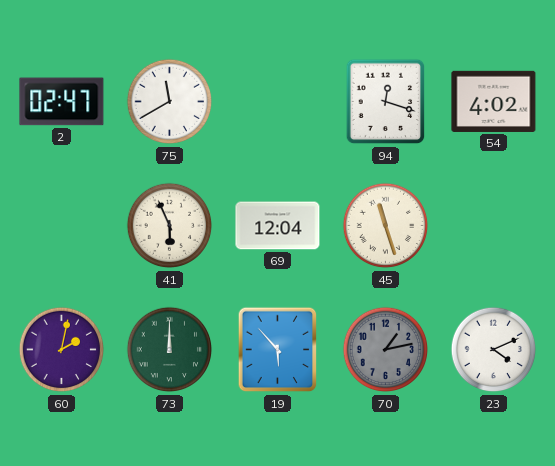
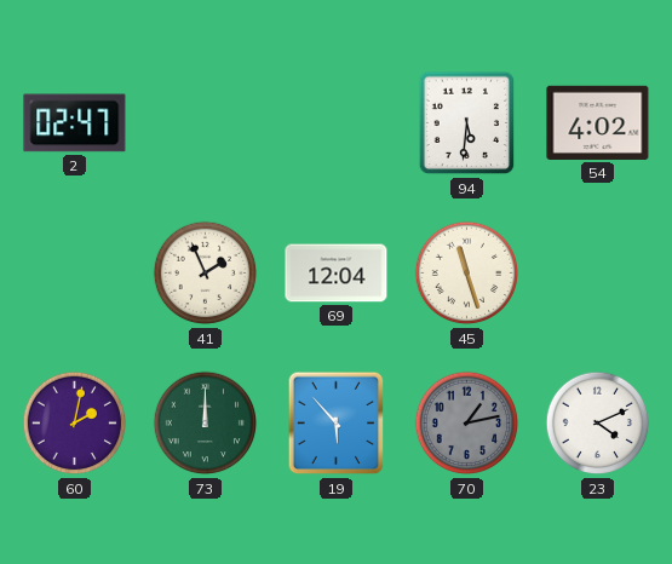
75: 11:40 -> none
94: 12:18 -> 5:31
41: 5:56 -> 1:56
